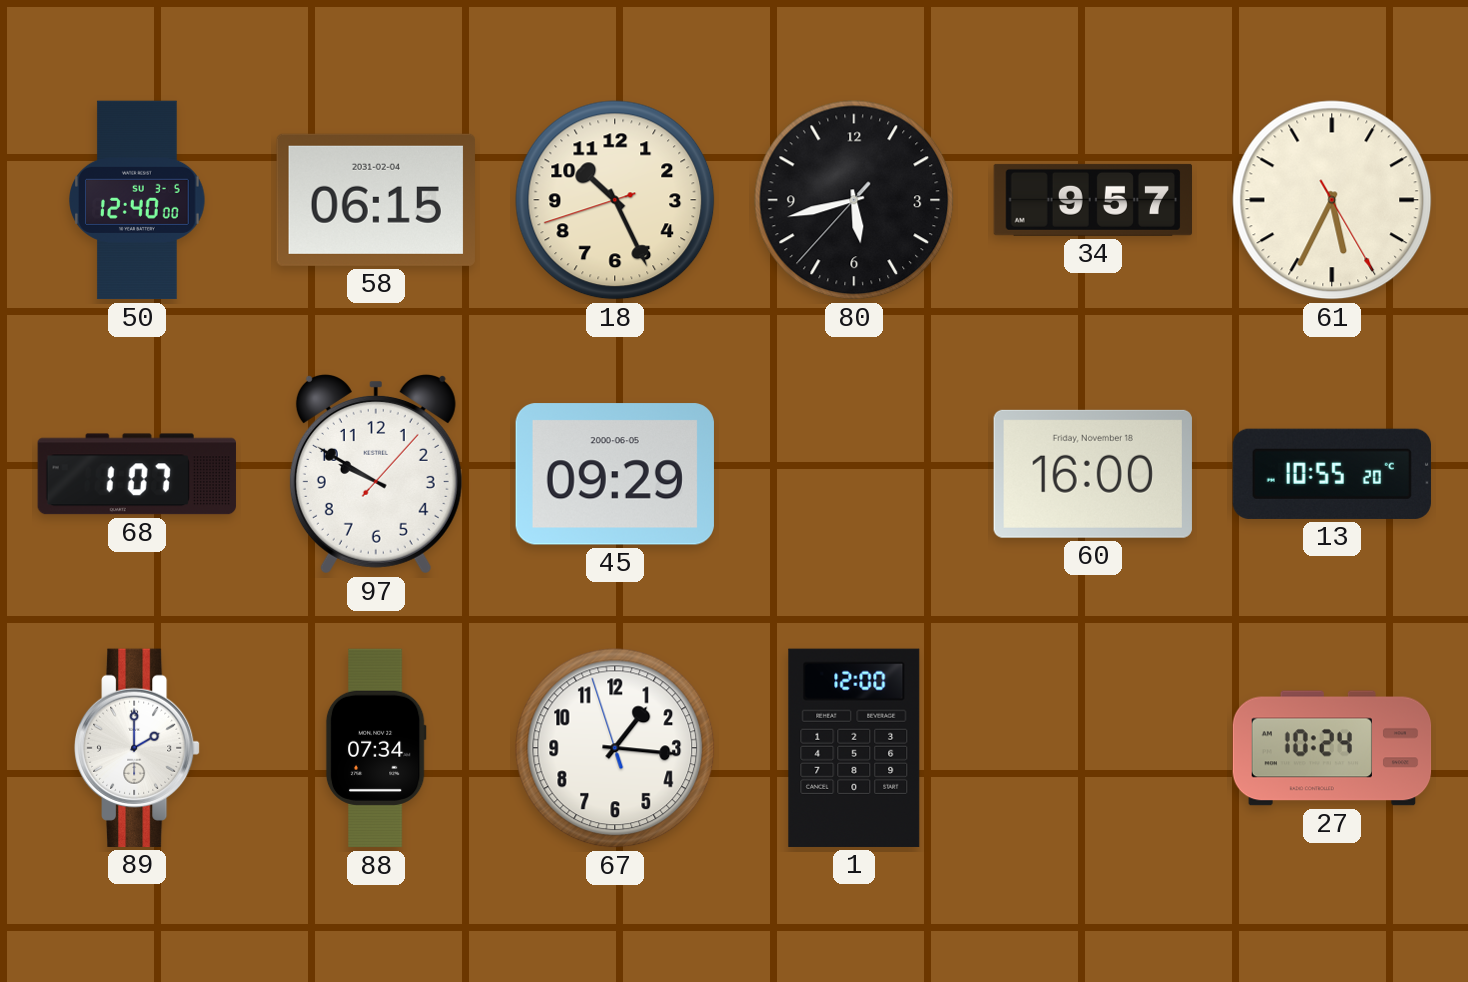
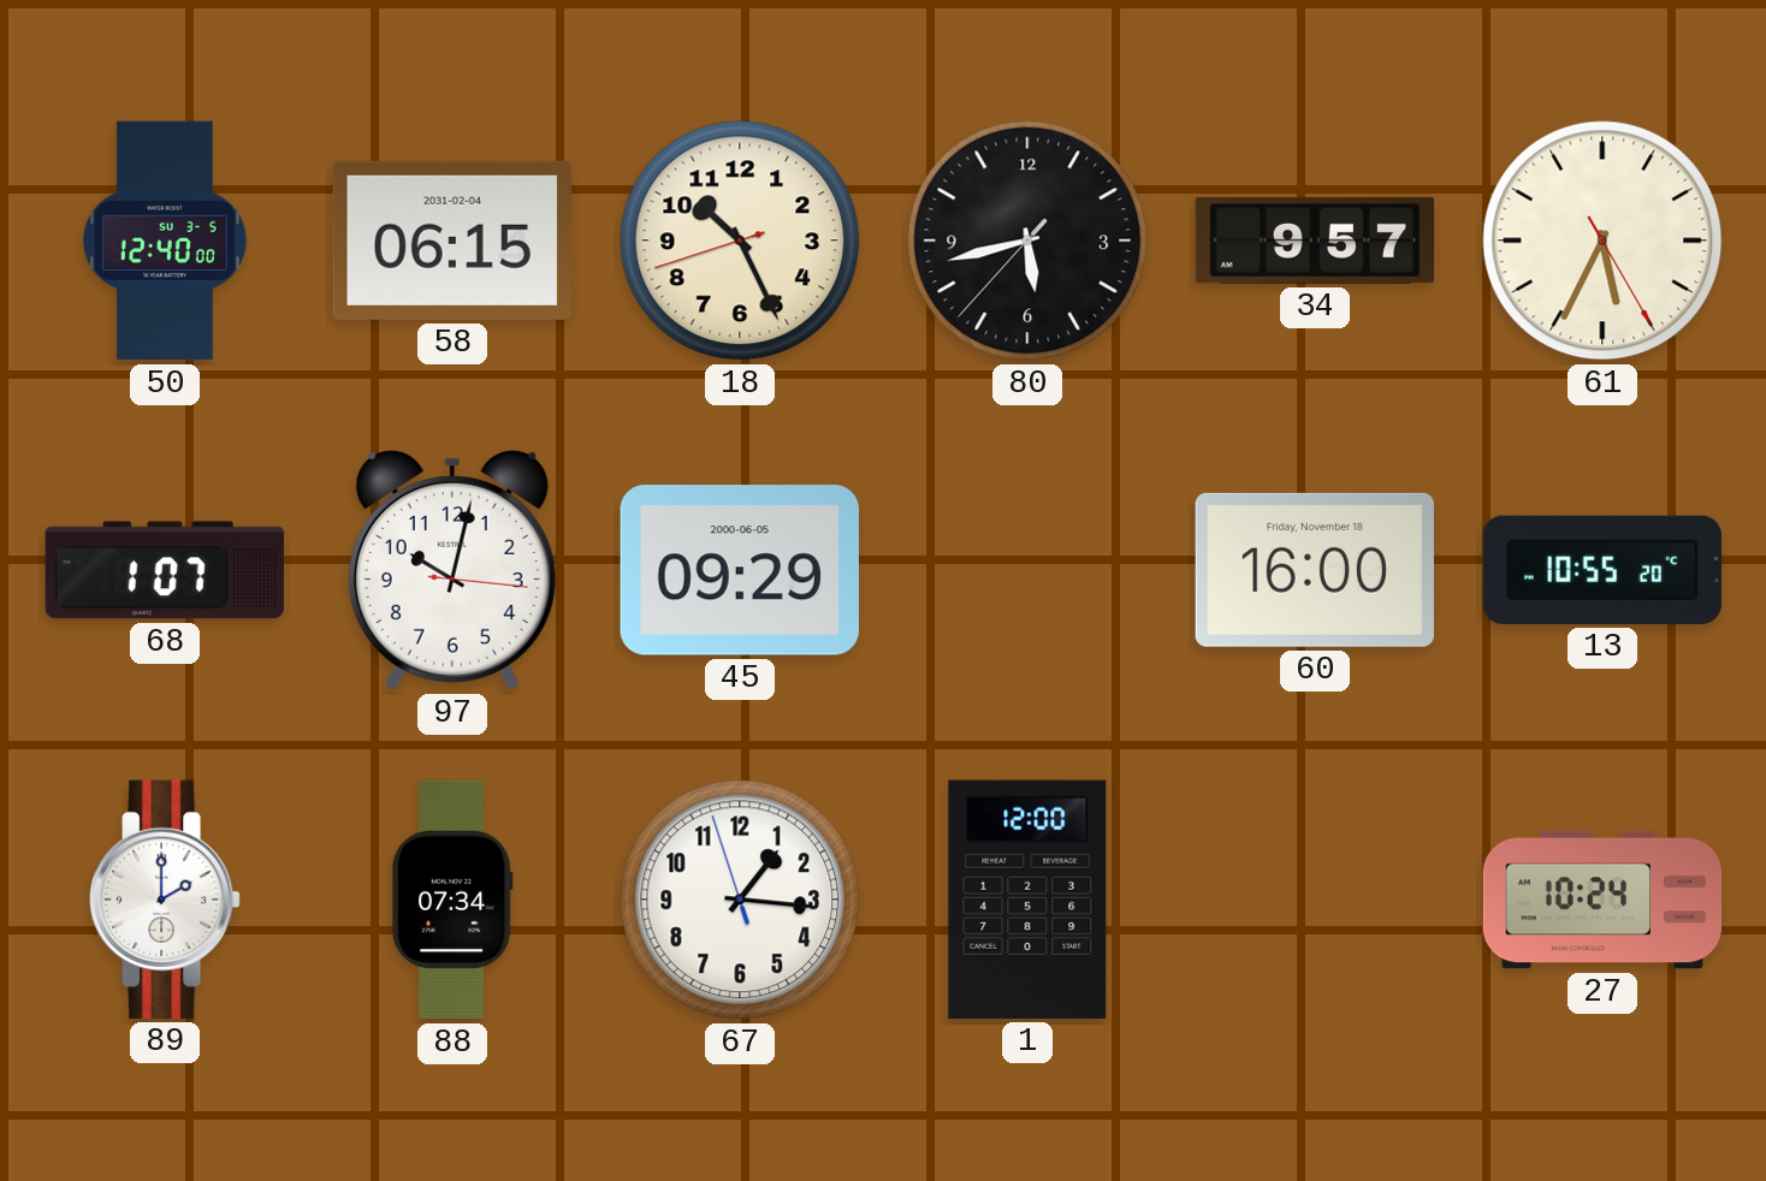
97: 9:50 -> 10:02
